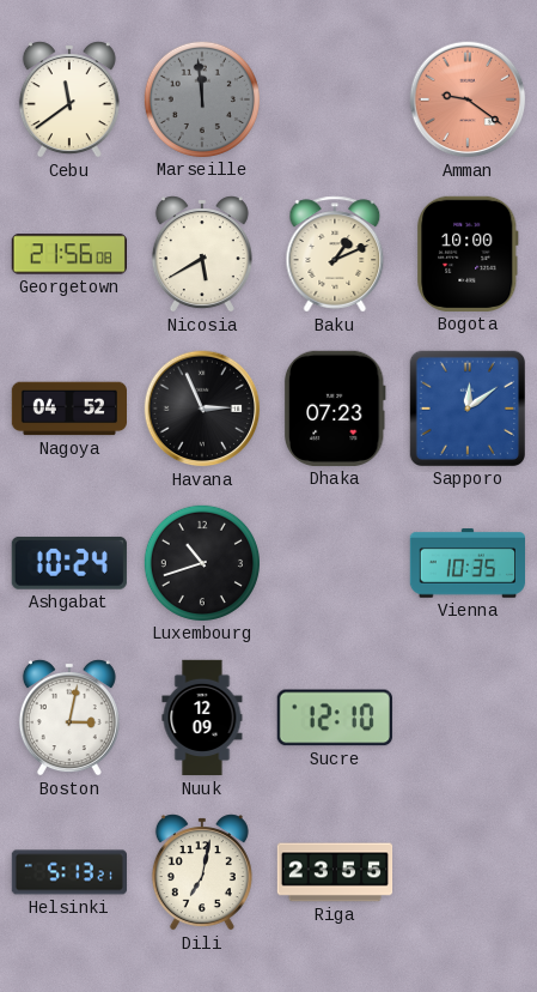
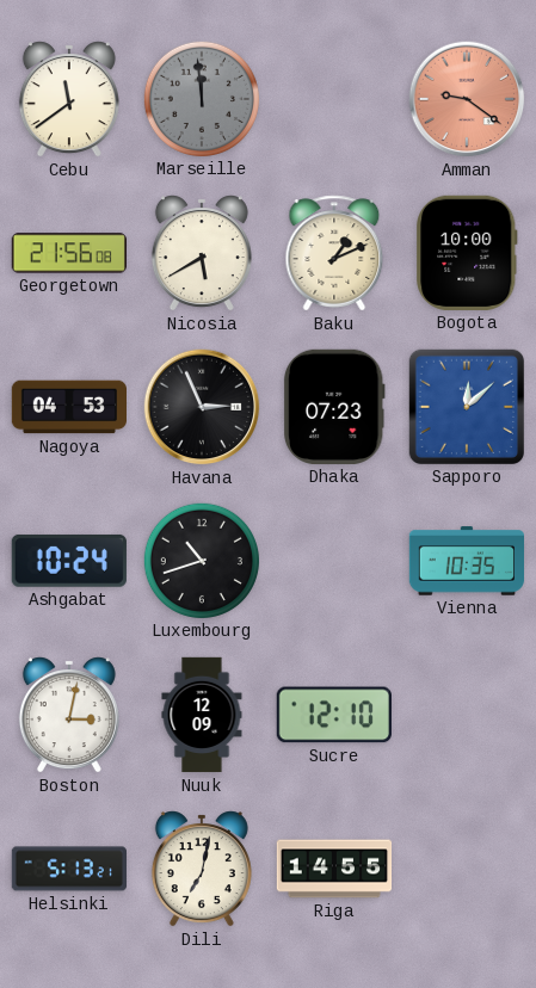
Nagoya: 04:52 -> 04:53
Sapporo: 12:09 -> 12:08
Riga: 23:55 -> 14:55
